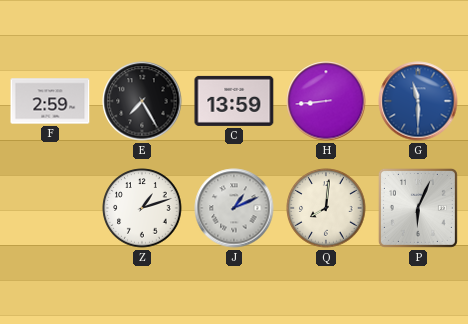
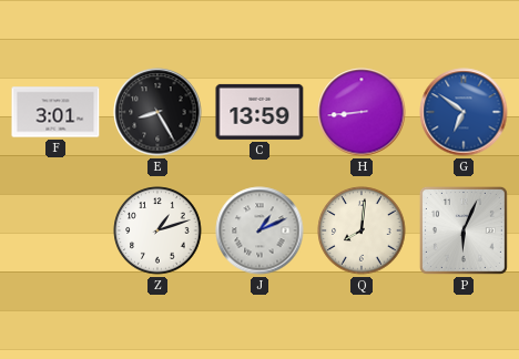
F: 2:59 -> 3:01
E: 7:25 -> 8:25
G: 11:30 -> 6:51
